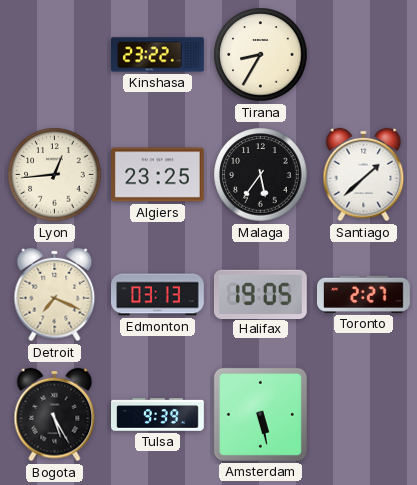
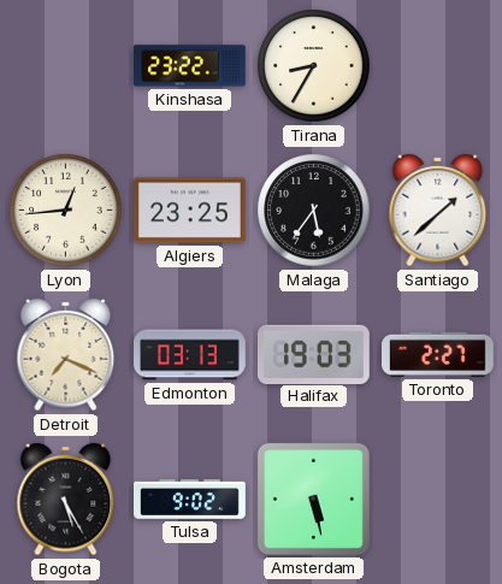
Halifax: 19:05 -> 19:03
Tulsa: 9:39 -> 9:02
